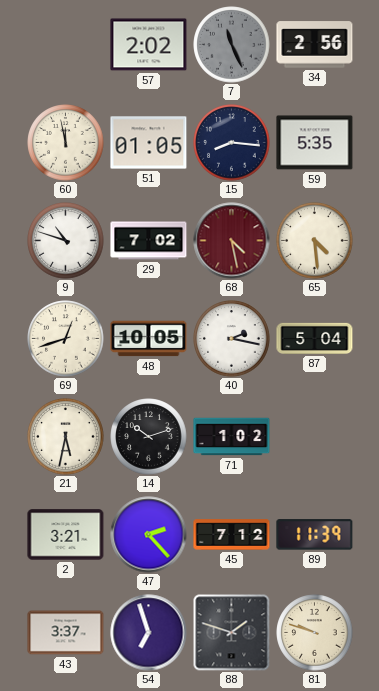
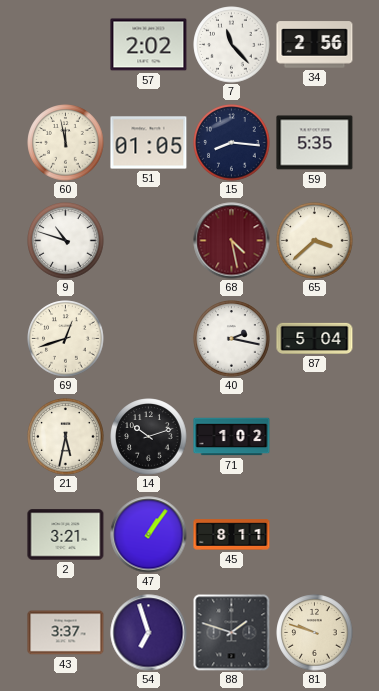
7: 11:26 -> 11:23
7 dial: grey -> white
29: 7:02 -> none
65: 4:29 -> 3:38
48: 10:05 -> none
47: 2:23 -> 1:06
45: 7:12 -> 8:11
89: 11:39 -> none
